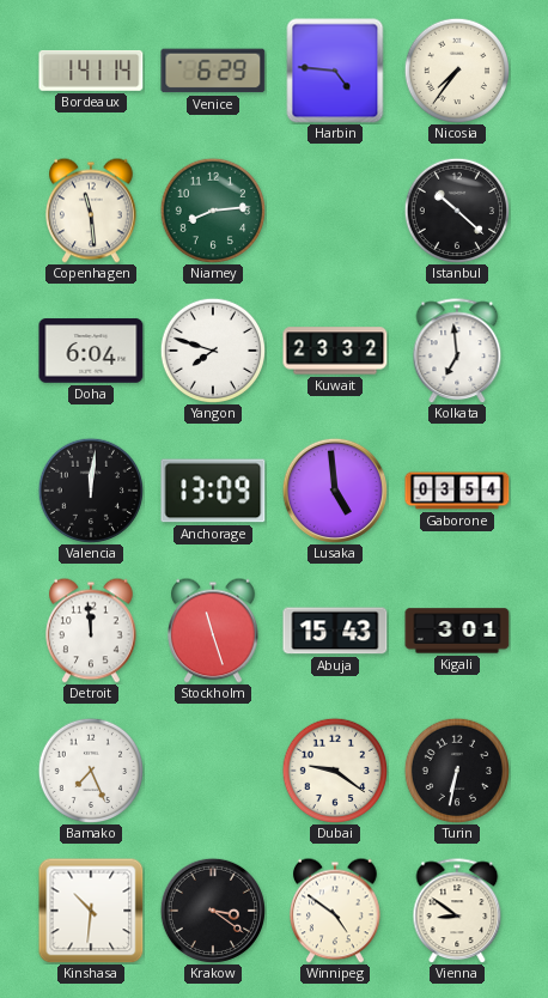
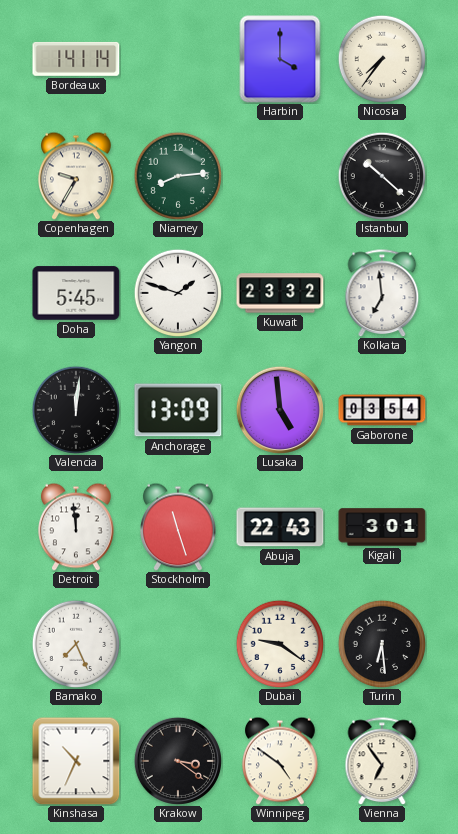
Venice: 6:29 -> none
Harbin: 4:46 -> 4:00
Copenhagen: 11:29 -> 9:35
Doha: 6:04 -> 5:45
Yangon: 7:48 -> 1:48
Abuja: 15:43 -> 22:43
Turin: 6:32 -> 6:29
Kinshasa: 10:31 -> 10:34
Vienna: 8:51 -> 6:54
